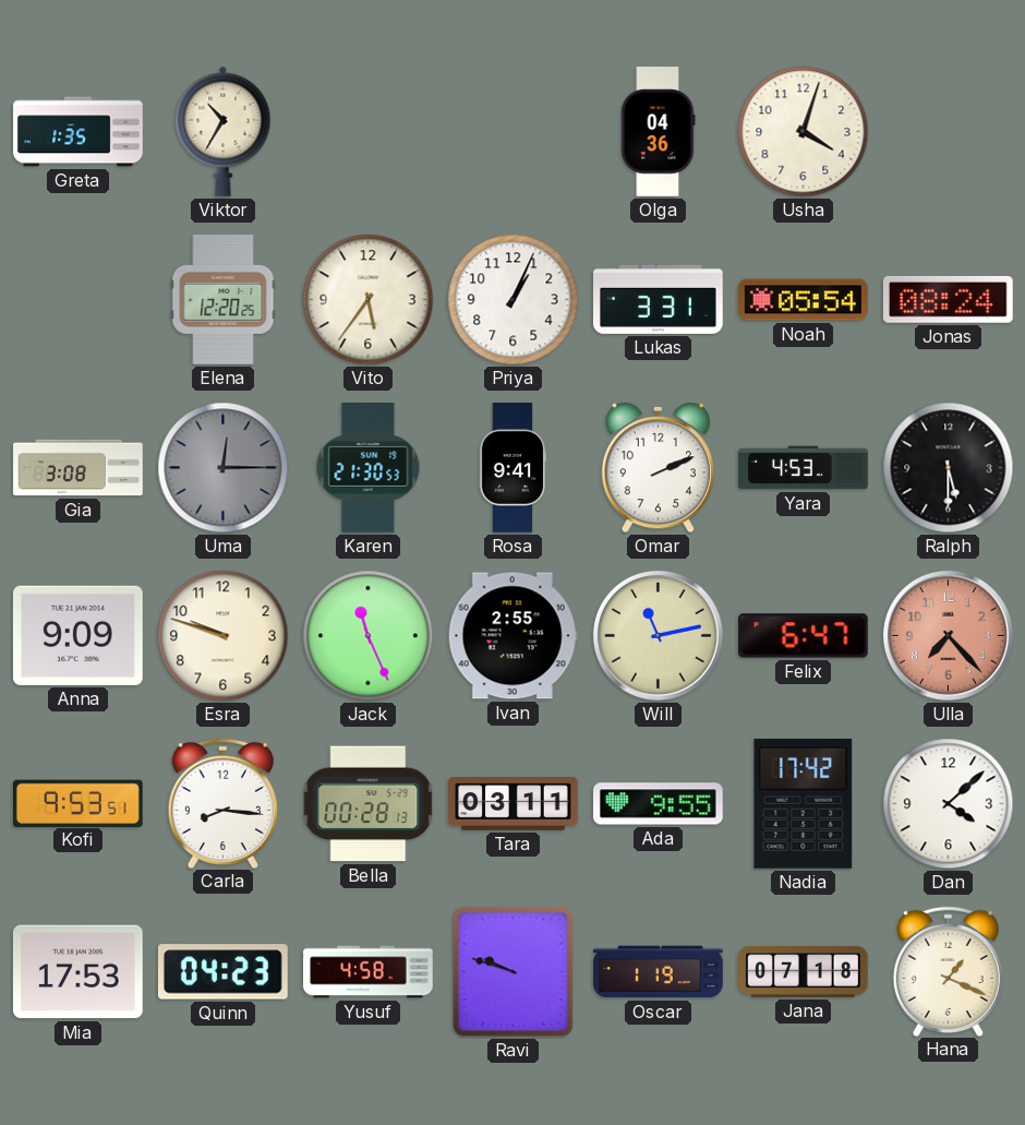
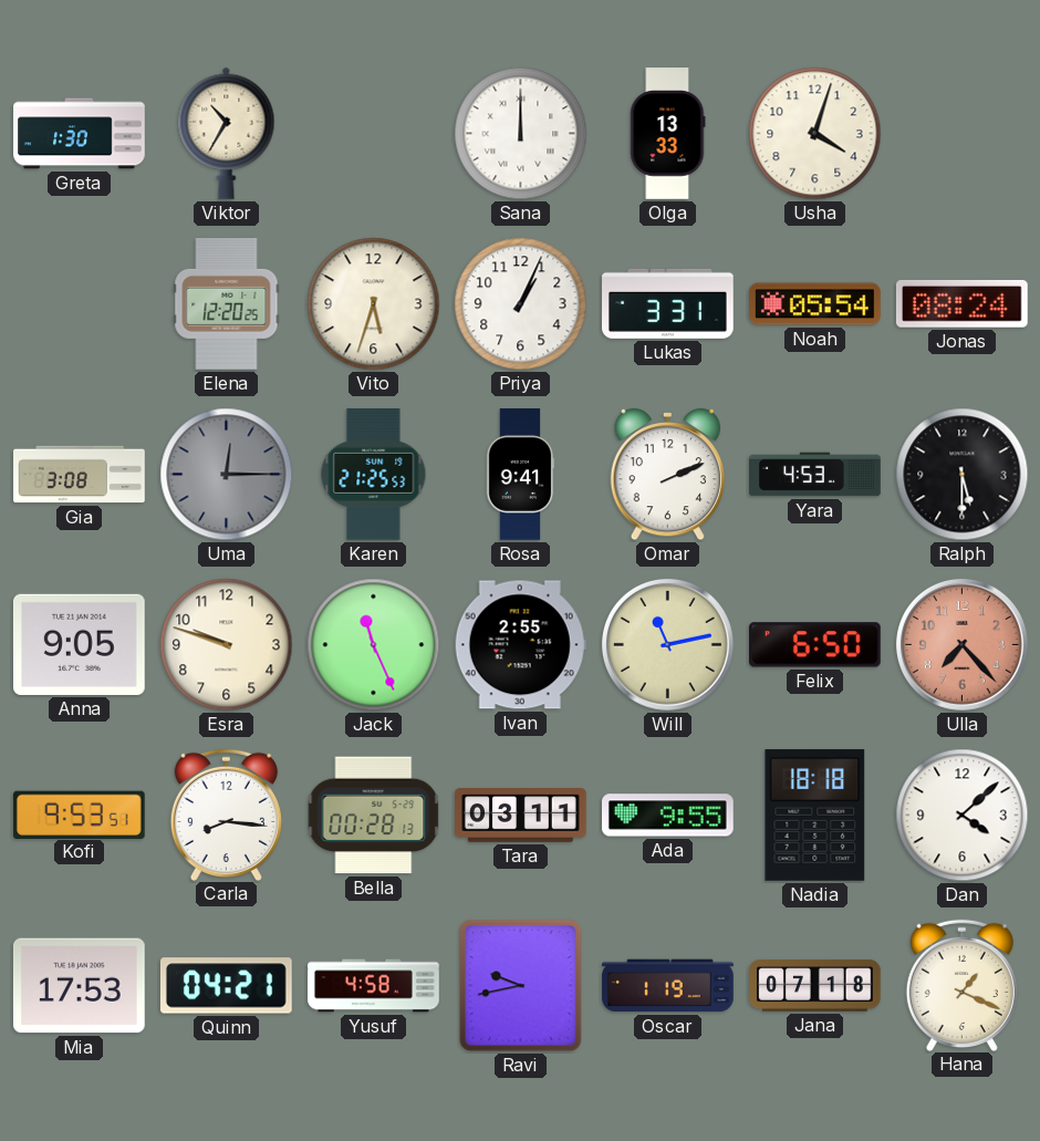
Greta: 1:35 -> 1:30
Sana: none -> 12:00
Olga: 04:36 -> 13:33
Vito: 5:36 -> 5:33
Karen: 21:30 -> 21:25
Anna: 9:09 -> 9:05
Felix: 6:47 -> 6:50
Nadia: 17:42 -> 18:18
Quinn: 04:23 -> 04:21
Ravi: 9:48 -> 9:43
